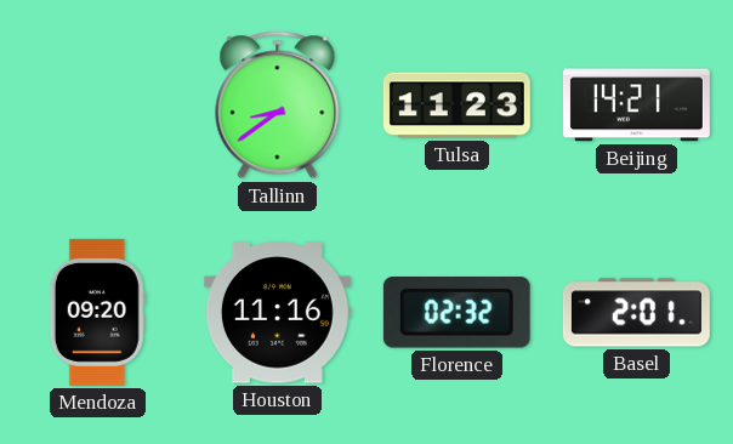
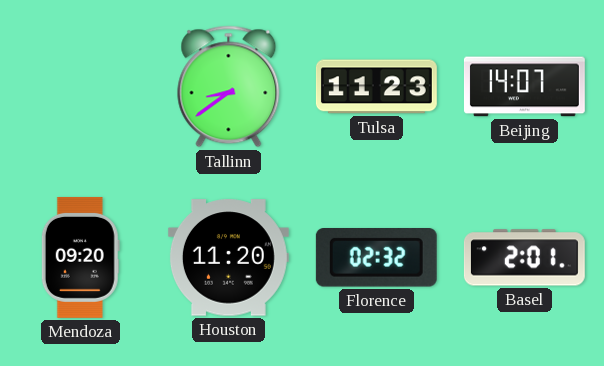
Beijing: 14:21 -> 14:07
Houston: 11:16 -> 11:20
